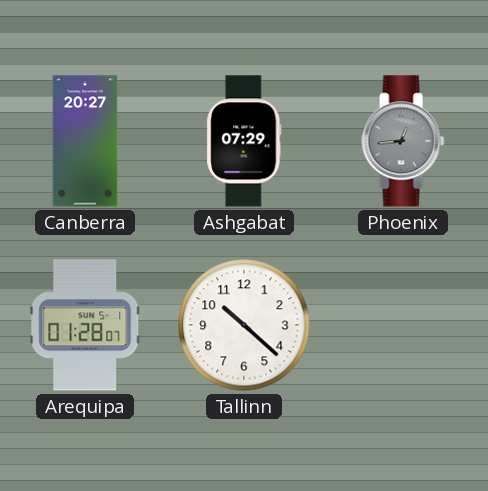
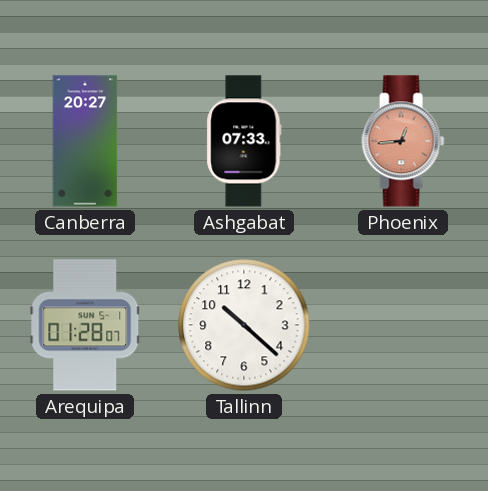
Ashgabat: 07:29 -> 07:33
Phoenix dial: grey -> salmon
